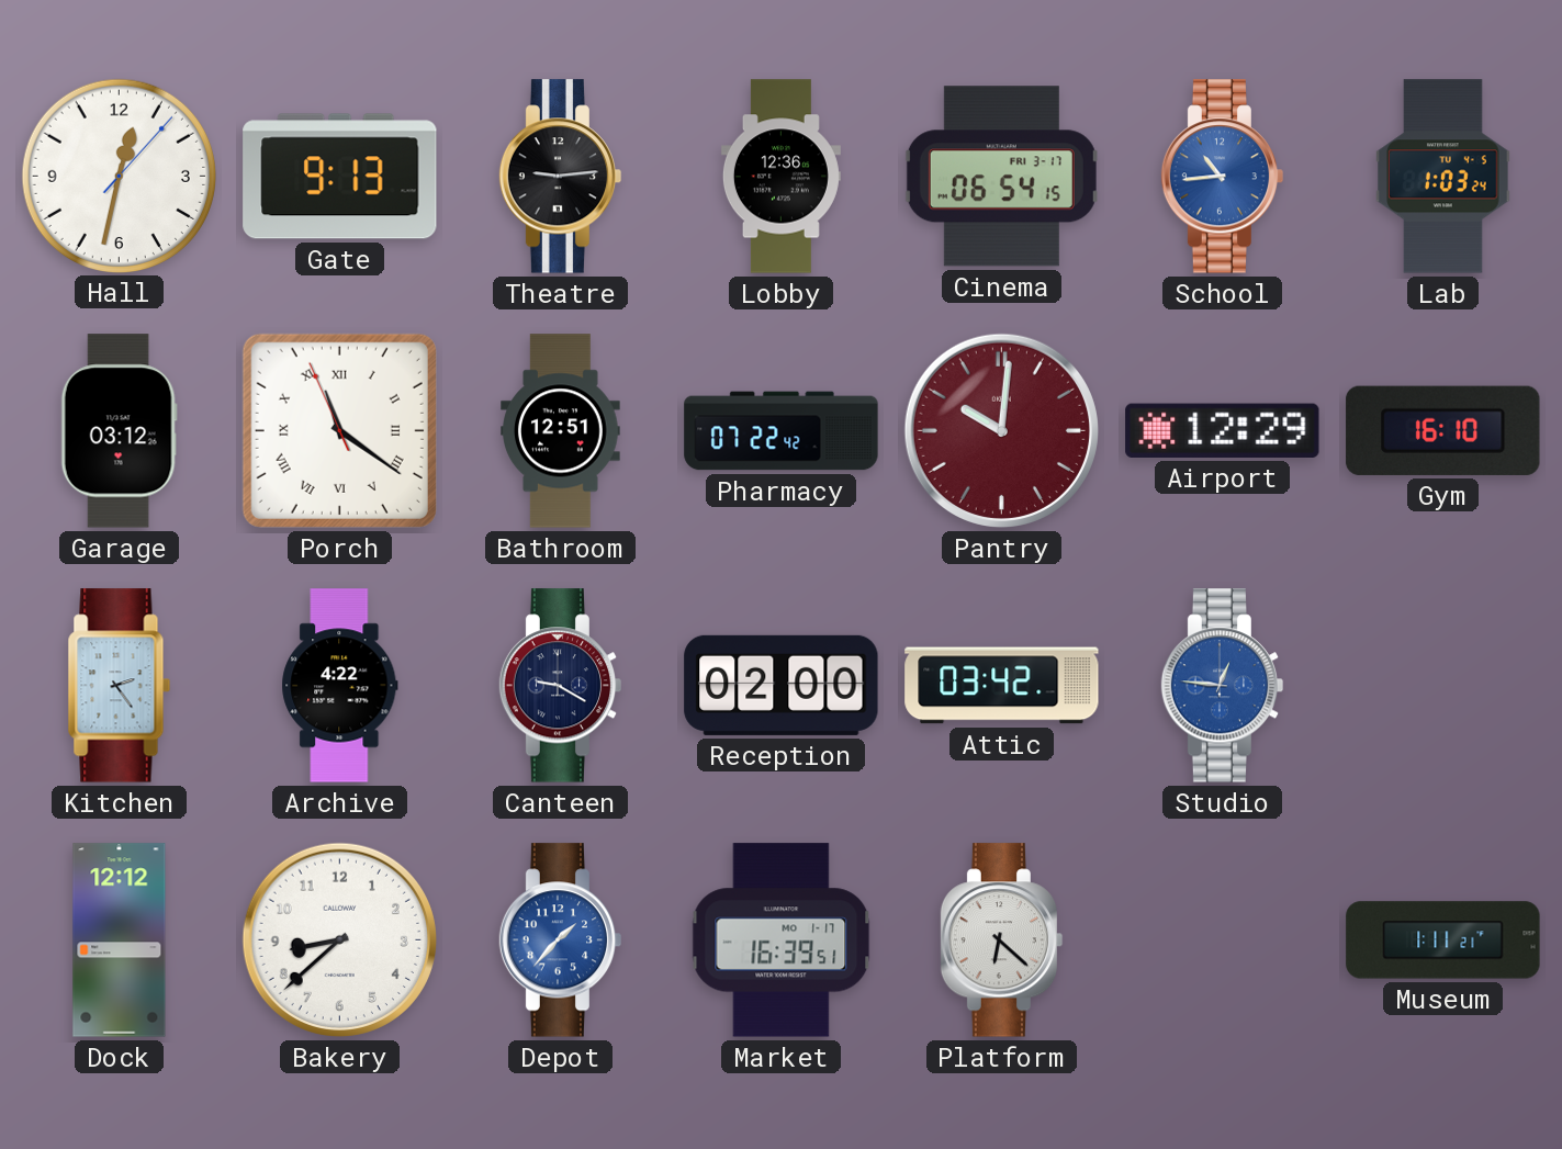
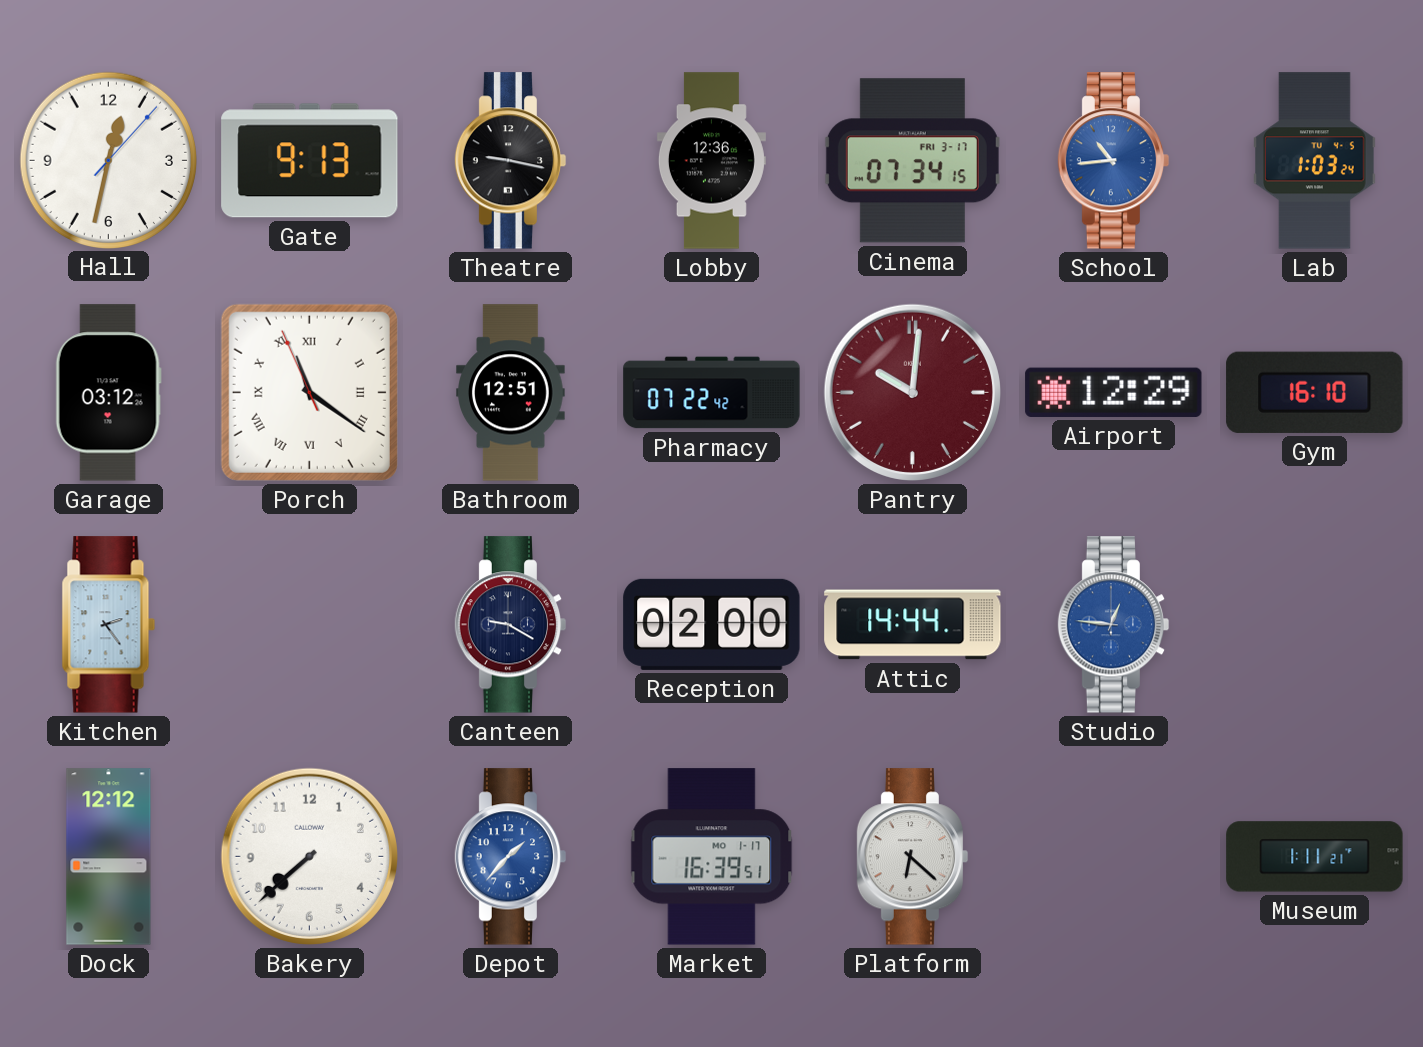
Theatre: 9:14 -> 9:17
Cinema: 06:54 -> 07:34
Archive: 4:22 -> none
Attic: 03:42 -> 14:44
Bakery: 8:38 -> 7:38
